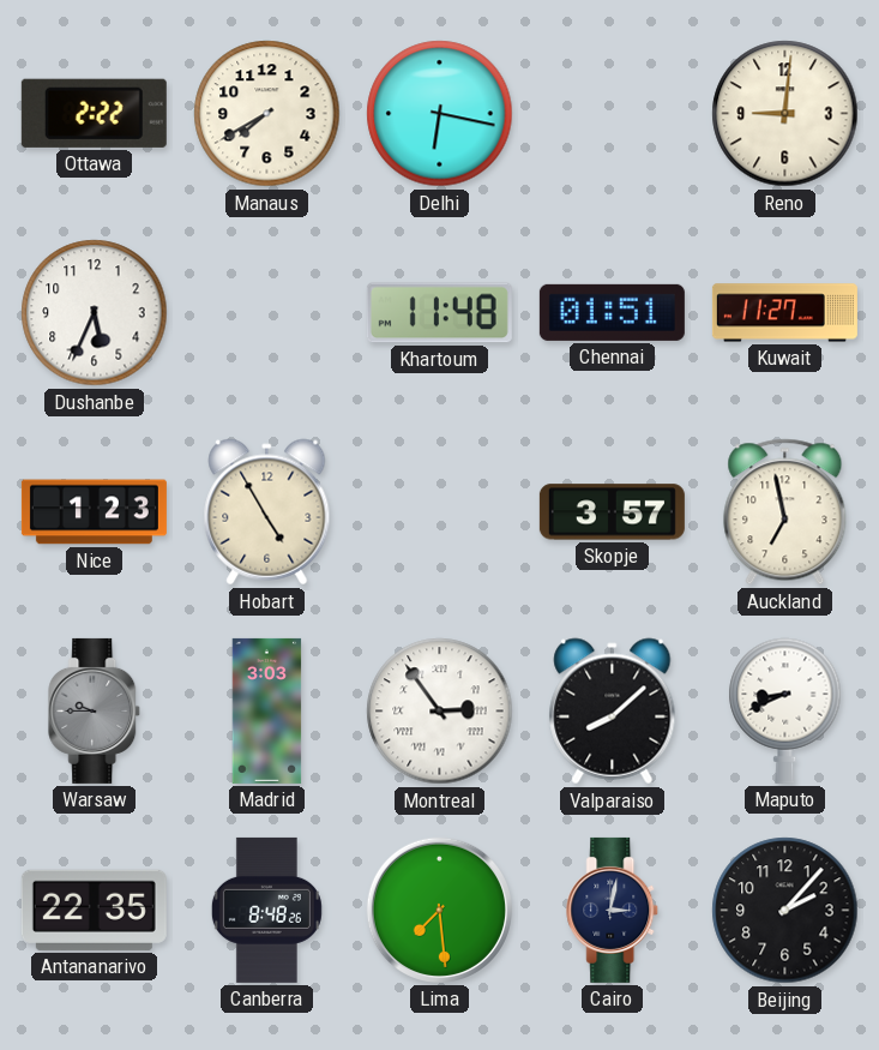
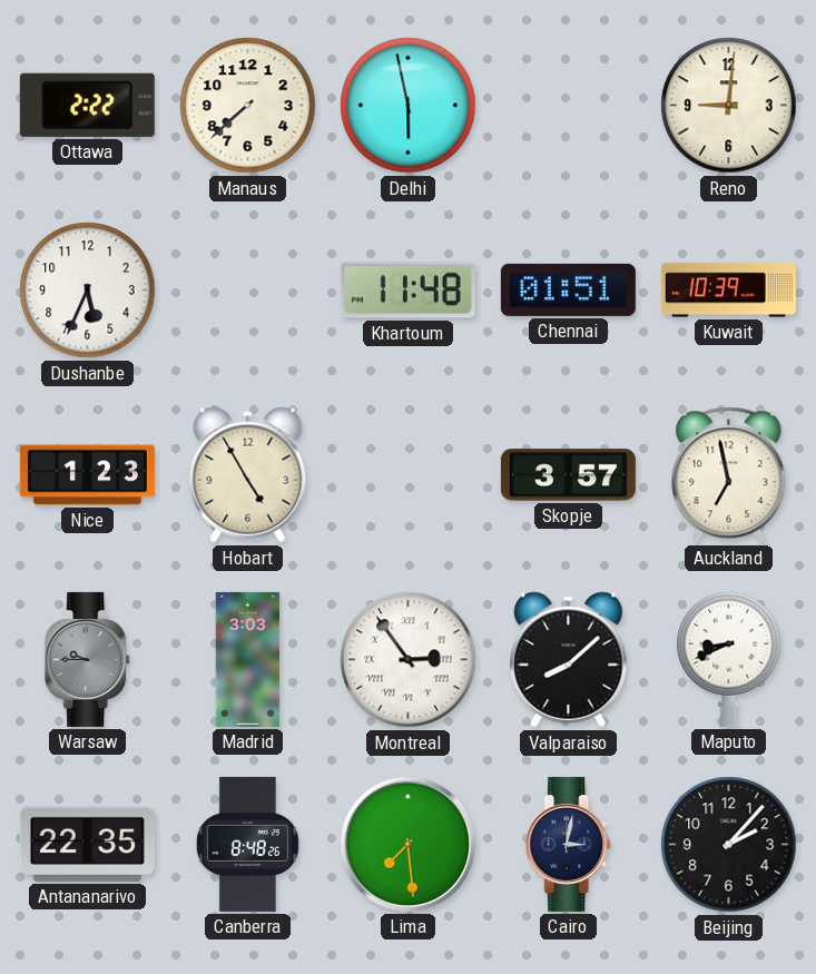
Manaus: 7:40 -> 7:38
Delhi: 6:17 -> 5:58
Kuwait: 11:27 -> 10:39
